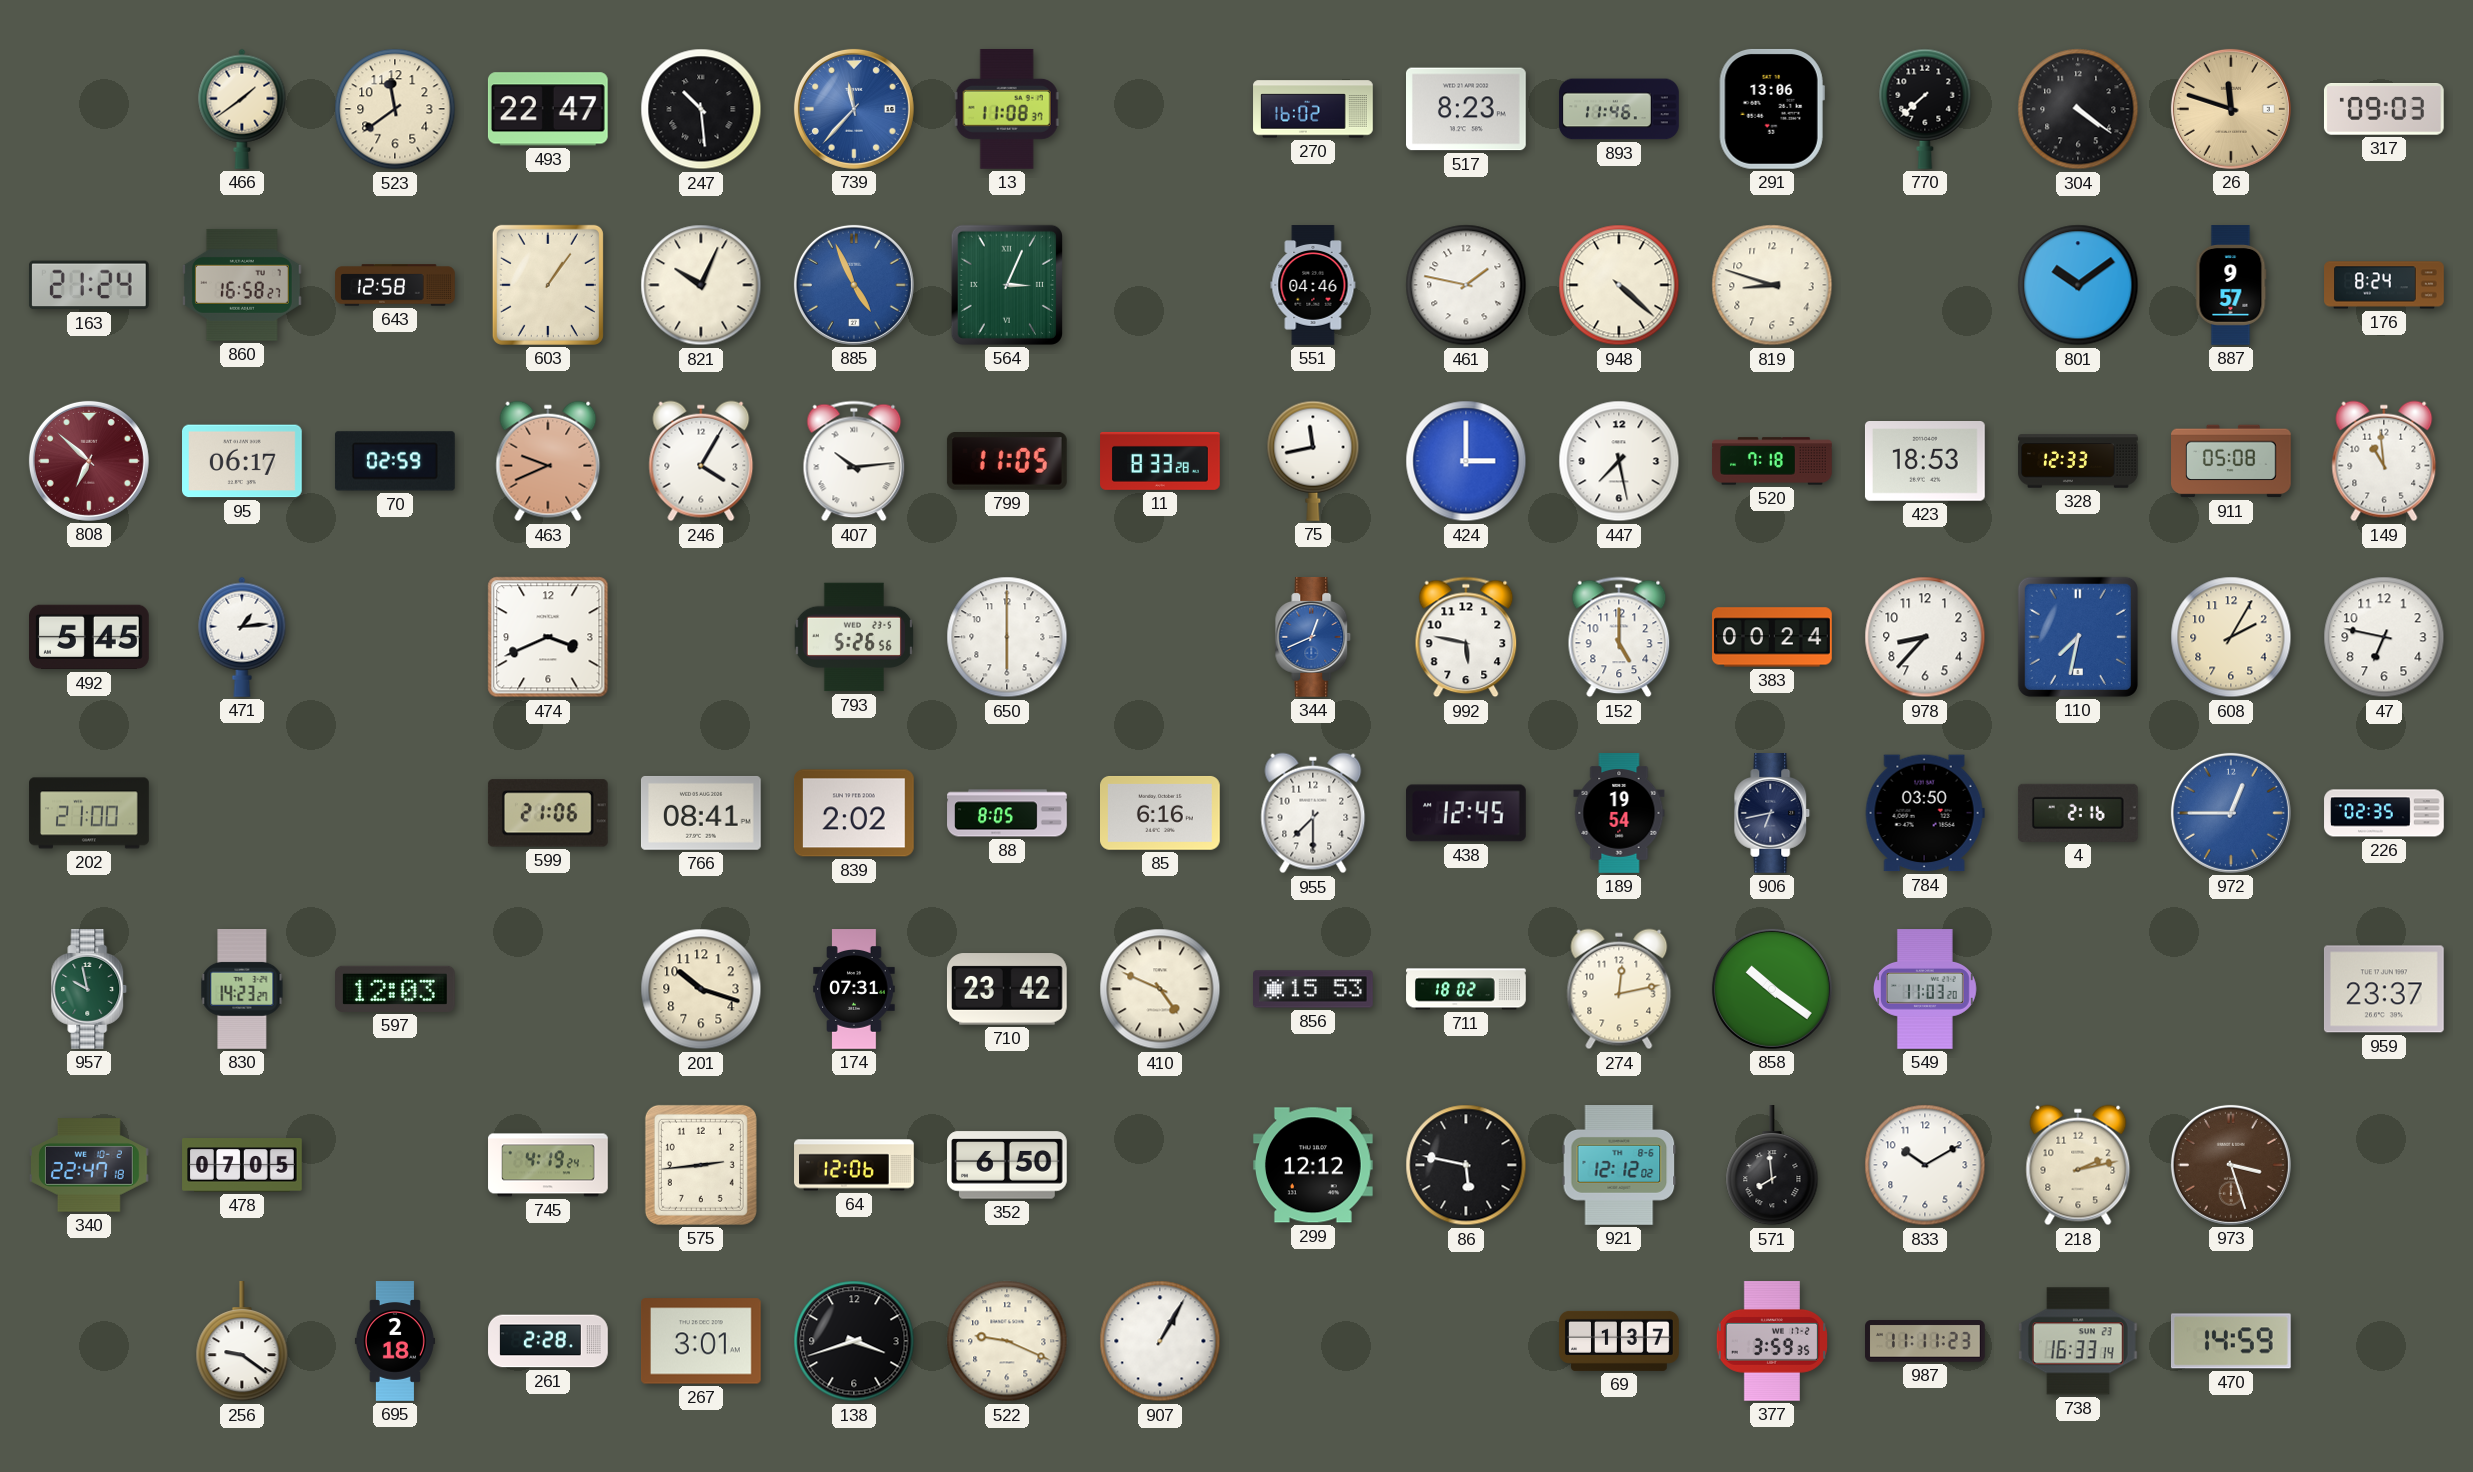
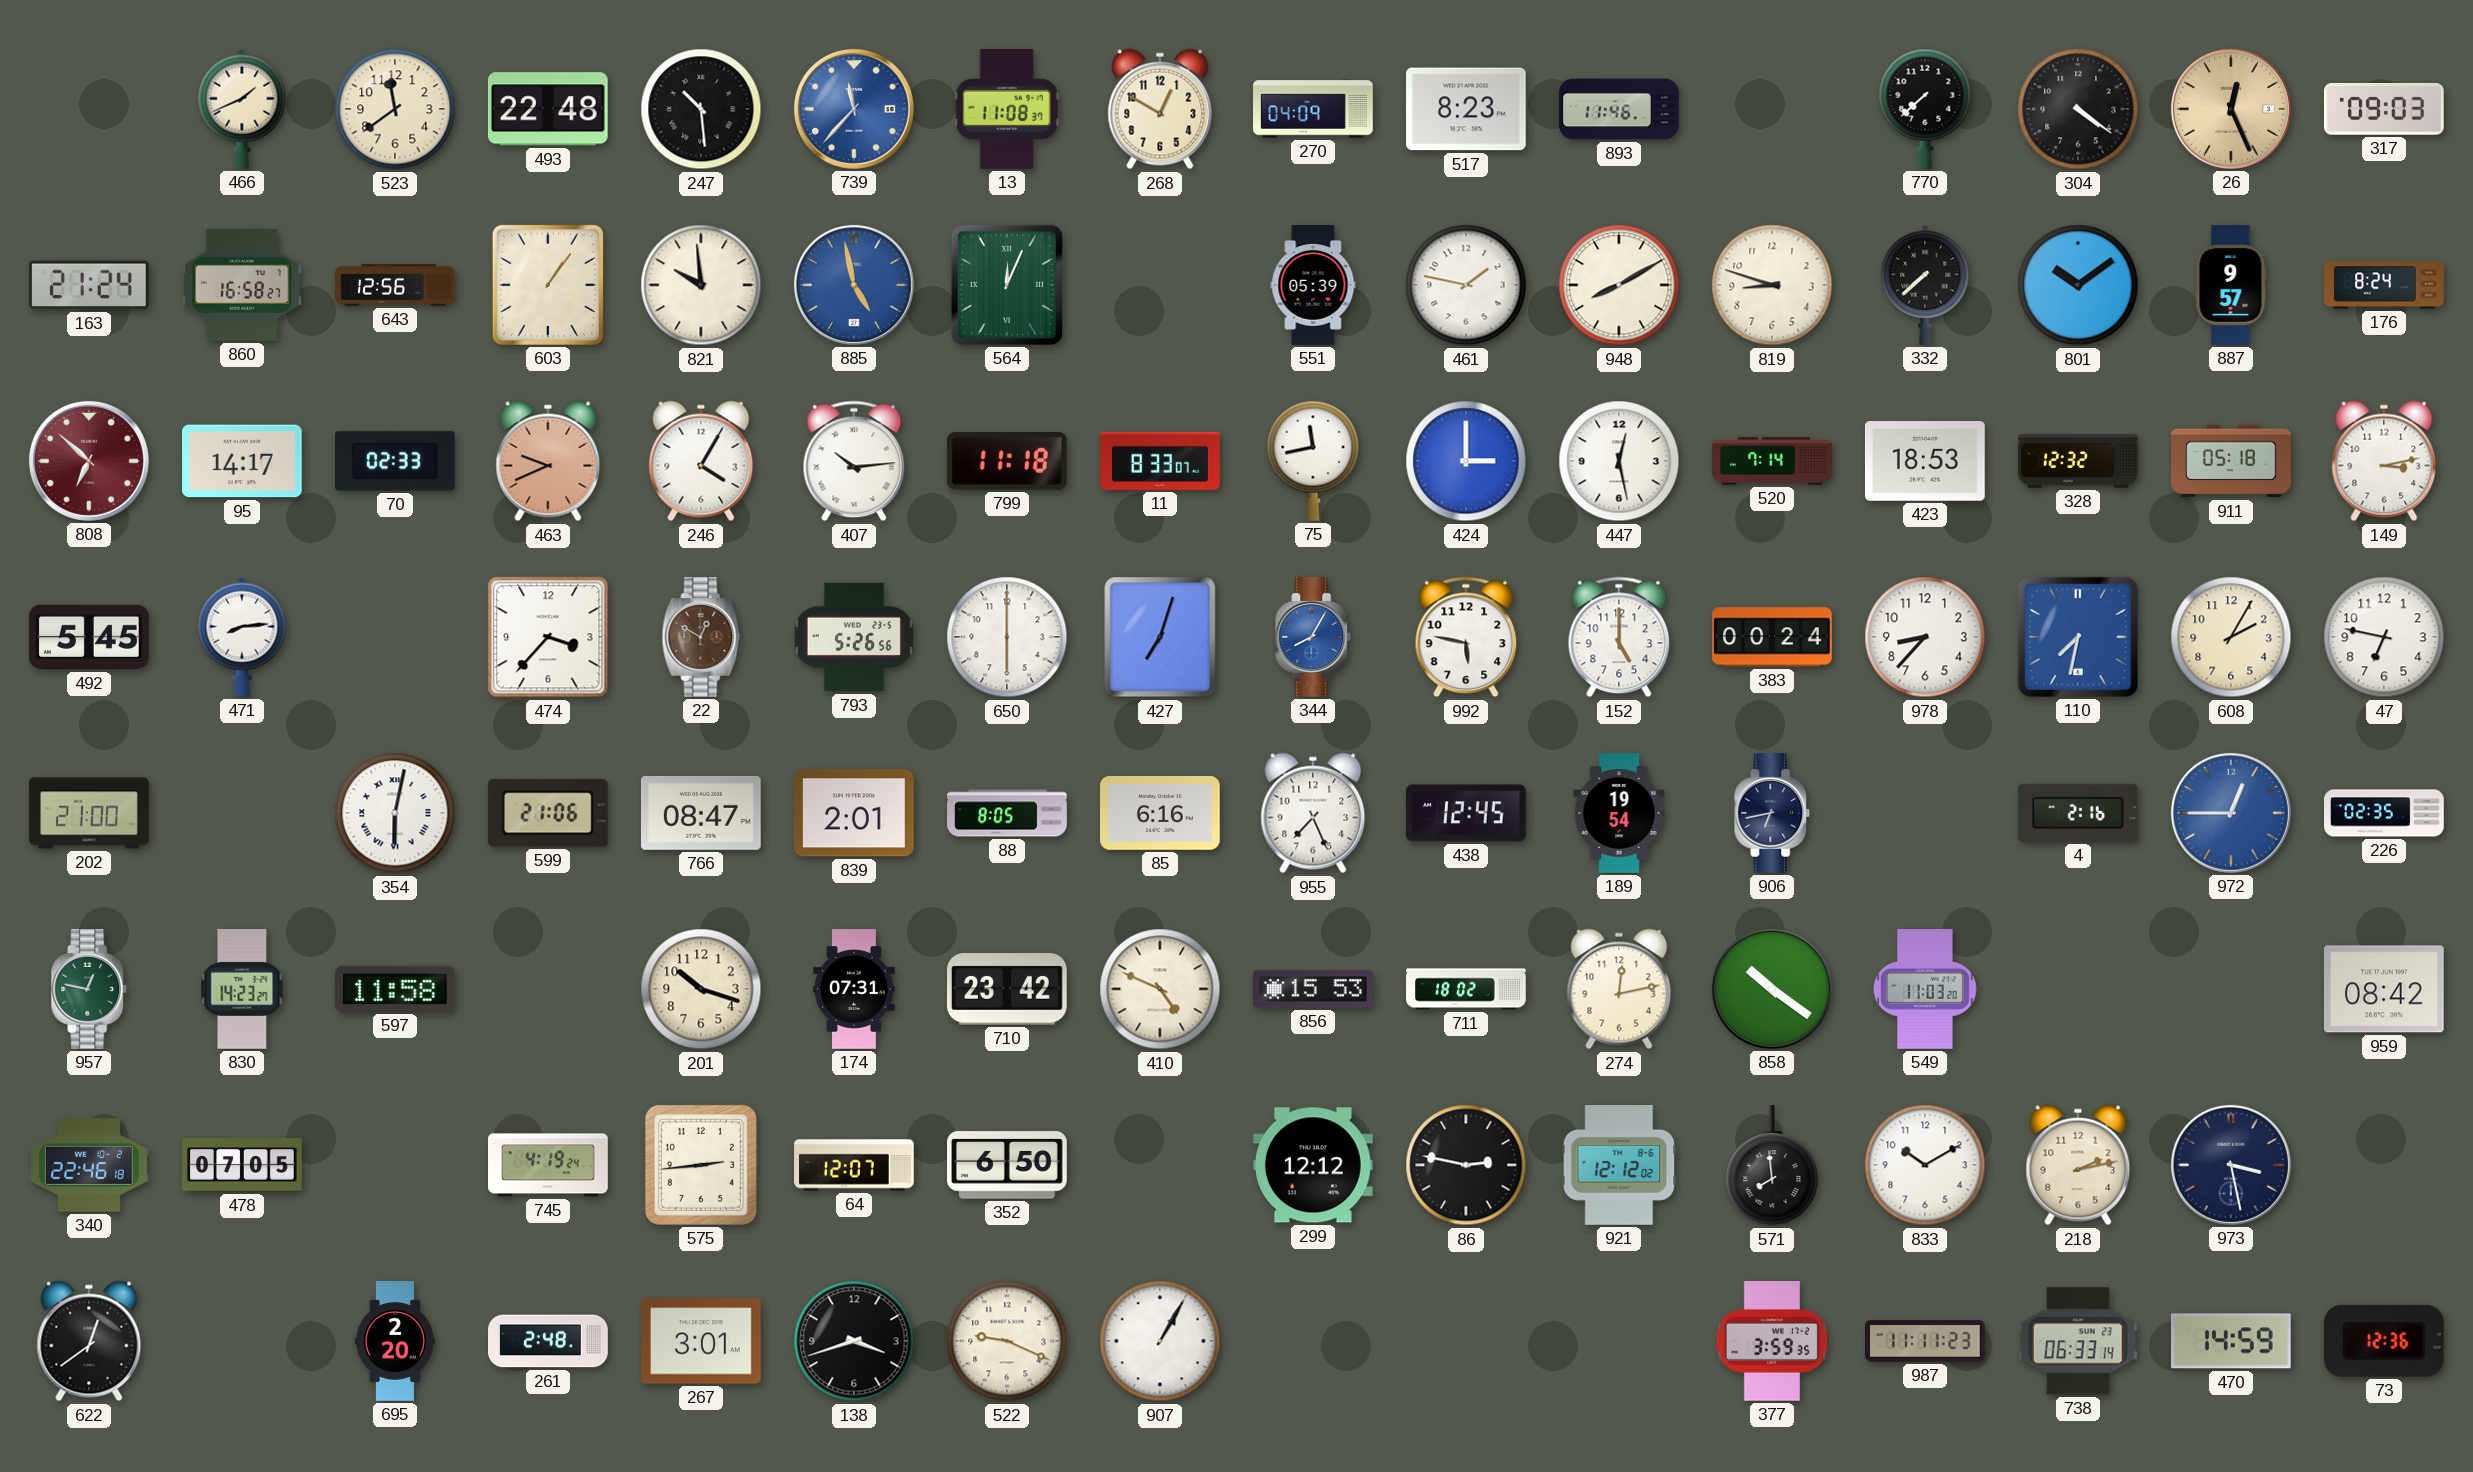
466: 1:39 -> 1:41
493: 22:47 -> 22:48
268: none -> 12:50
270: 16:02 -> 04:09
291: 13:06 -> none
26: 11:48 -> 12:26
643: 12:58 -> 12:56
821: 10:04 -> 9:59
885: 4:56 -> 4:58
564: 3:04 -> 12:04
551: 04:46 -> 05:39
948: 4:22 -> 8:10
332: none -> 7:38
95: 06:17 -> 14:17
70: 02:59 -> 02:33
799: 11:05 -> 11:18
11: 8:33:28 -> 8:33:07
447: 7:28 -> 12:28
520: 7:18 -> 7:14
328: 12:33 -> 12:32
911: 05:08 -> 05:18
149: 10:59 -> 3:13
471: 1:14 -> 8:14
474: 3:41 -> 3:37
22: none -> 12:50
427: none -> 7:03
344: 12:41 -> 8:05
354: none -> 6:02
766: 08:41 -> 08:47
839: 2:02 -> 2:01
955: 7:30 -> 7:26
784: 03:50 -> none
957: 9:58 -> 12:47
597: 12:03 -> 11:58
959: 23:37 -> 08:42
340: 22:47 -> 22:46
64: 12:06 -> 12:07
86: 5:47 -> 2:47
973: 3:27 -> 3:28
973 dial: brown -> navy
622: none -> 12:39
256: 9:21 -> none
695: 2:18 -> 2:20
261: 2:28 -> 2:48
69: 1:37 -> none
738: 16:33 -> 06:33
73: none -> 12:36
